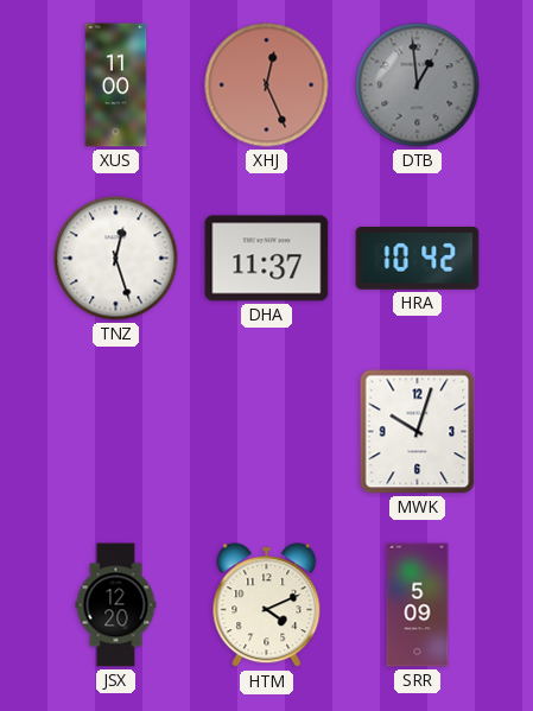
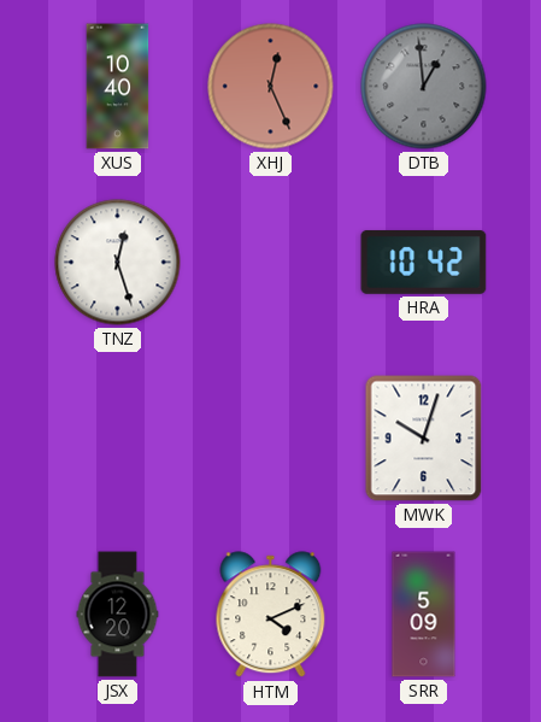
XUS: 11:00 -> 10:40
DHA: 11:37 -> none
